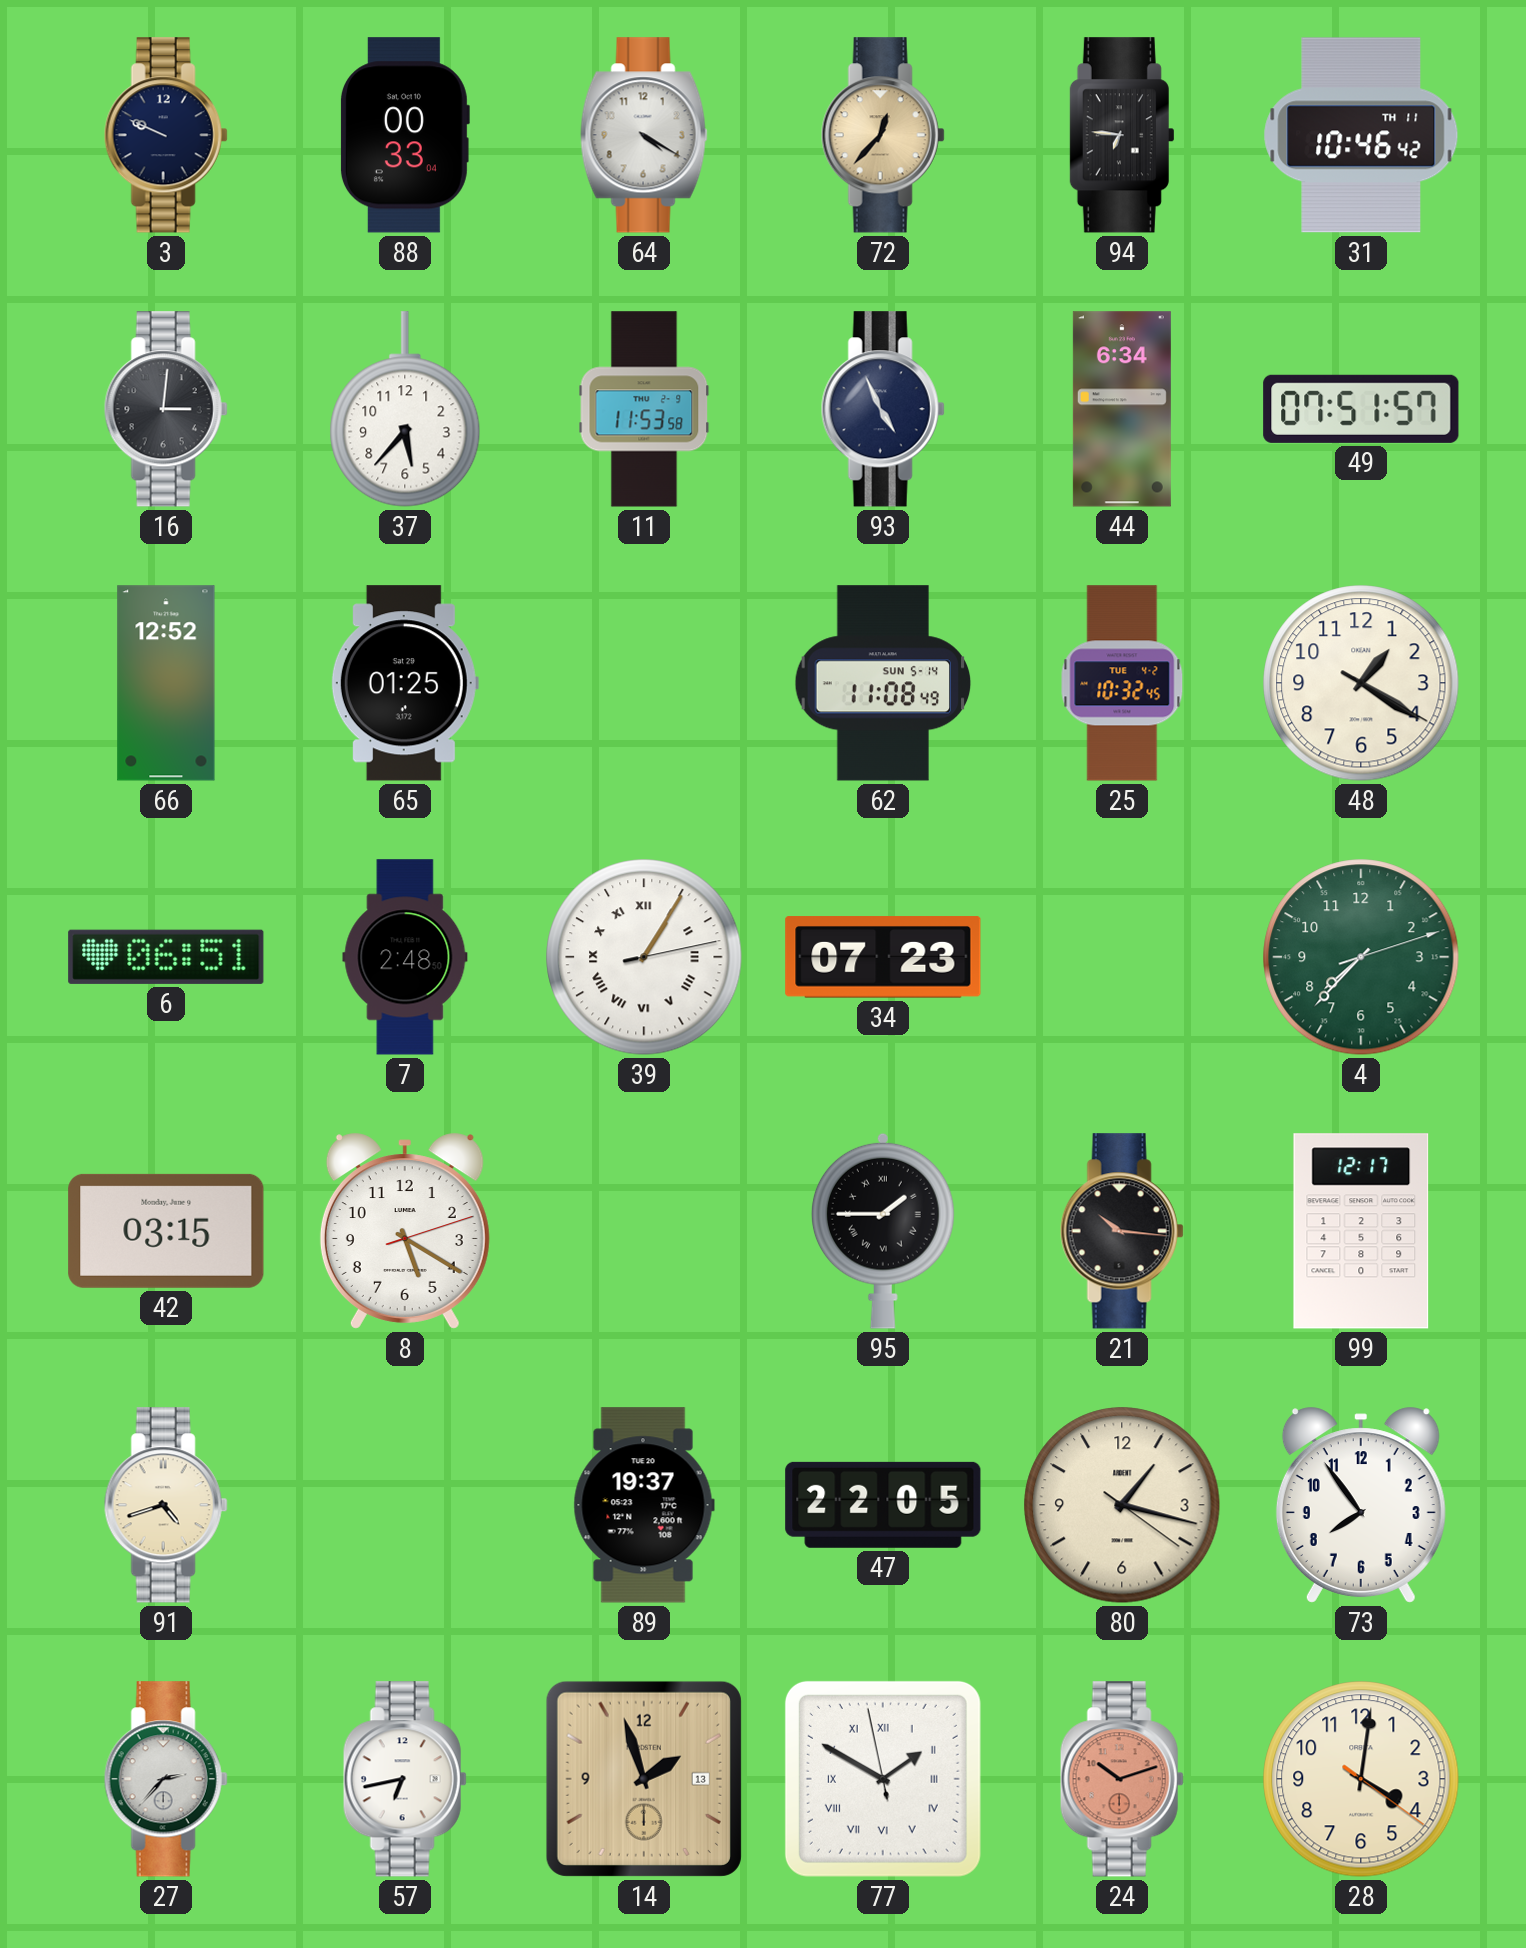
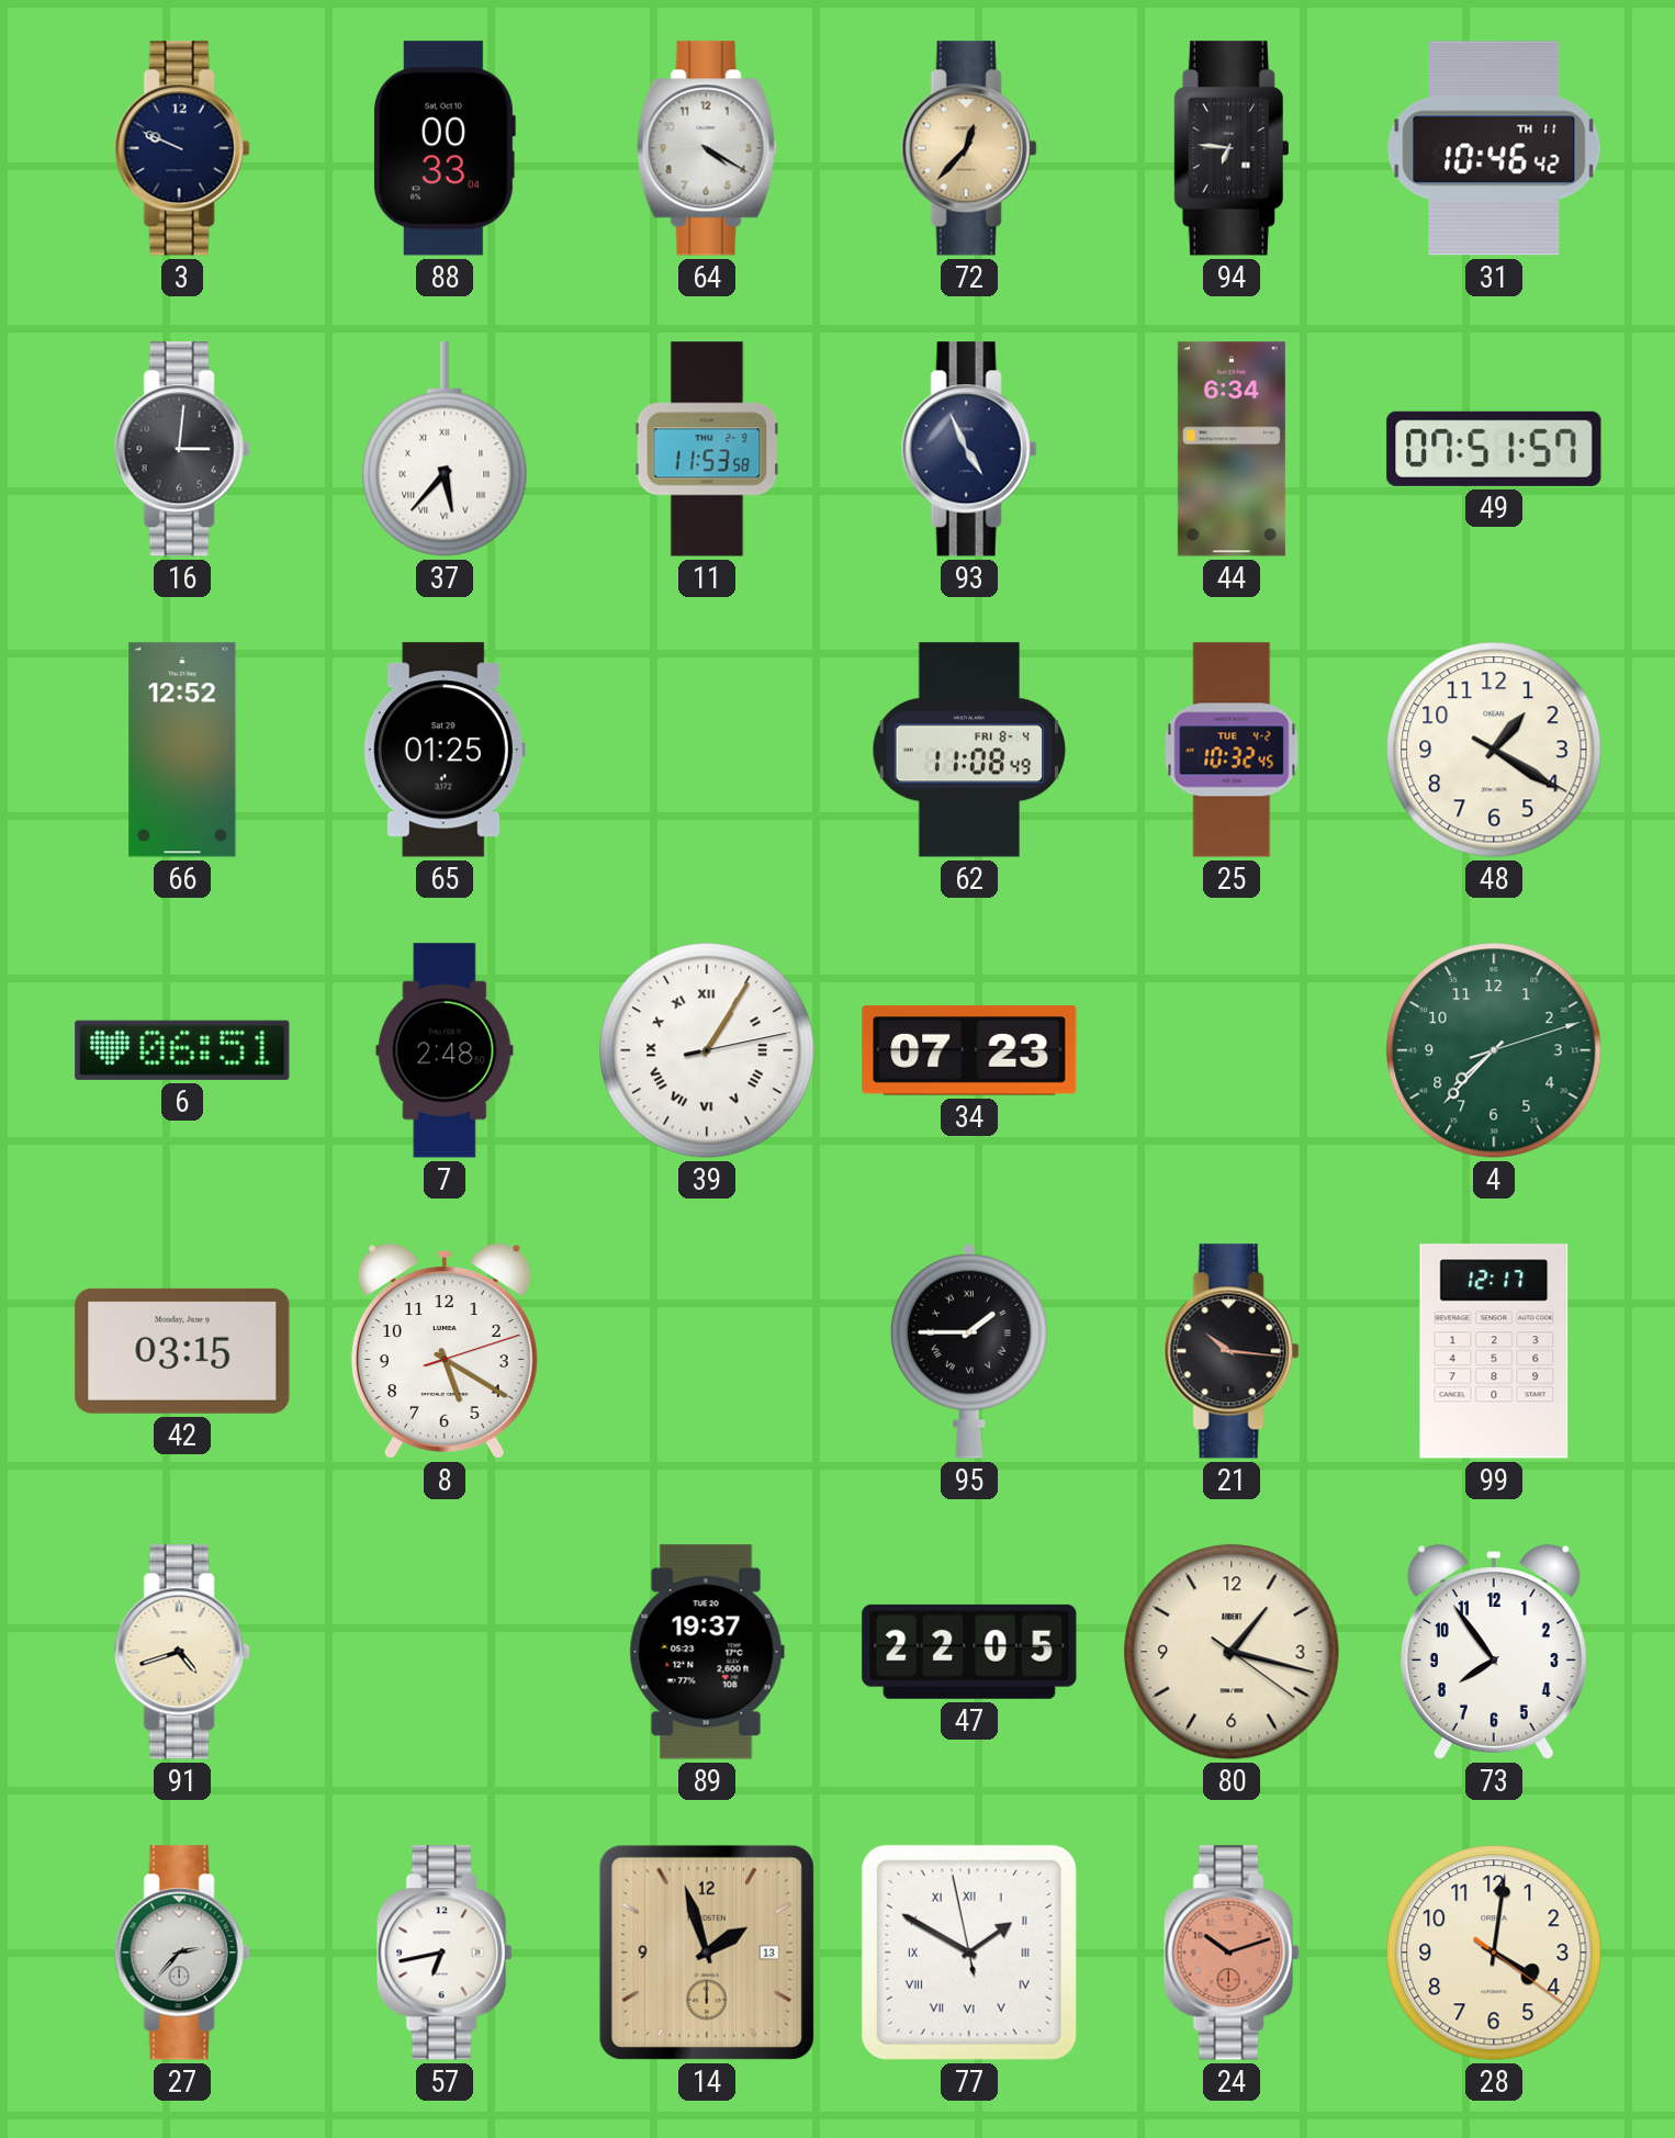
37 numerals: Arabic -> Roman
62 date: SUN 5-14 -> FRI 8-4
